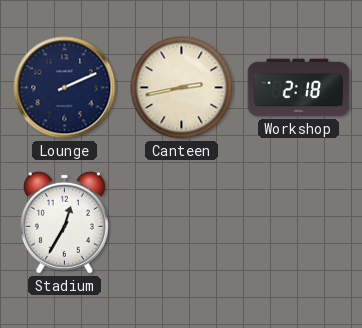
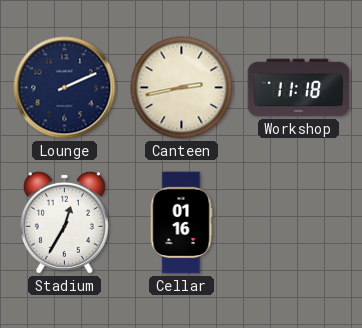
Workshop: 2:18 -> 11:18
Cellar: none -> 01:16
